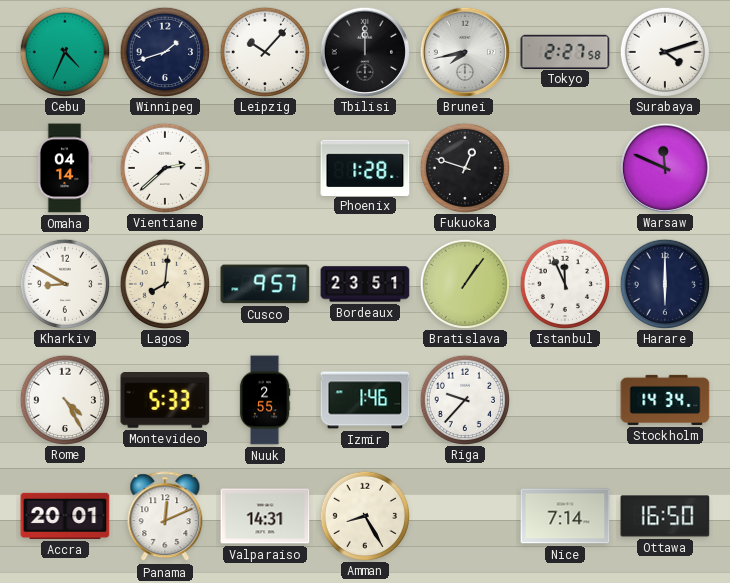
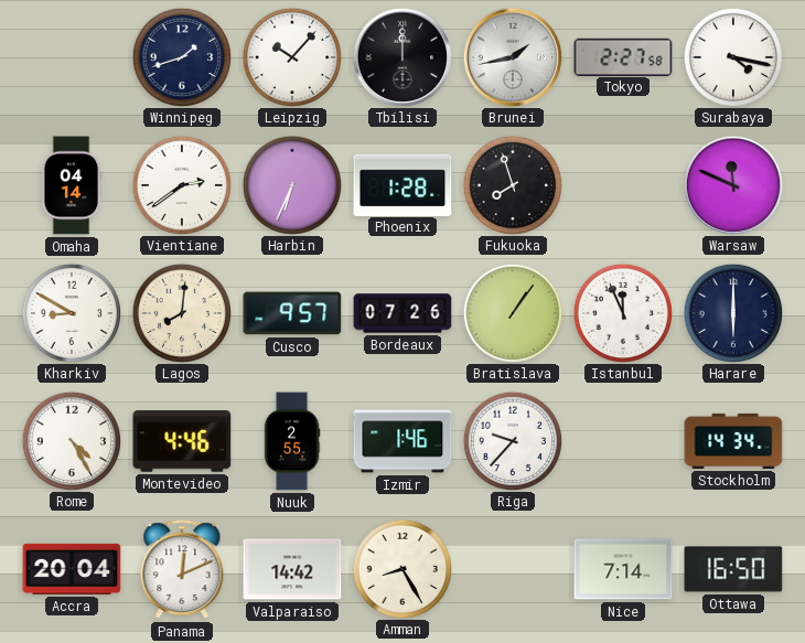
Cebu: 4:34 -> none
Brunei: 7:43 -> 1:43
Surabaya: 4:12 -> 4:17
Vientiane: 2:38 -> 2:39
Harbin: none -> 6:34
Fukuoka: 12:48 -> 7:57
Bordeaux: 23:51 -> 07:26
Montevideo: 5:33 -> 4:46
Accra: 20:01 -> 20:04
Valparaiso: 14:31 -> 14:42
